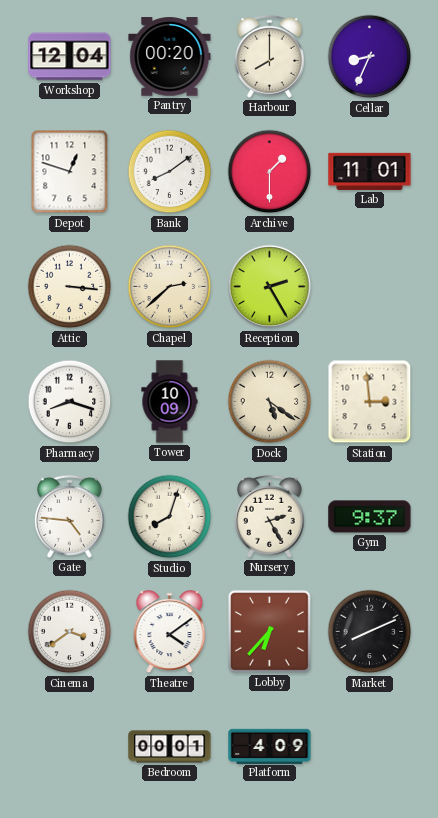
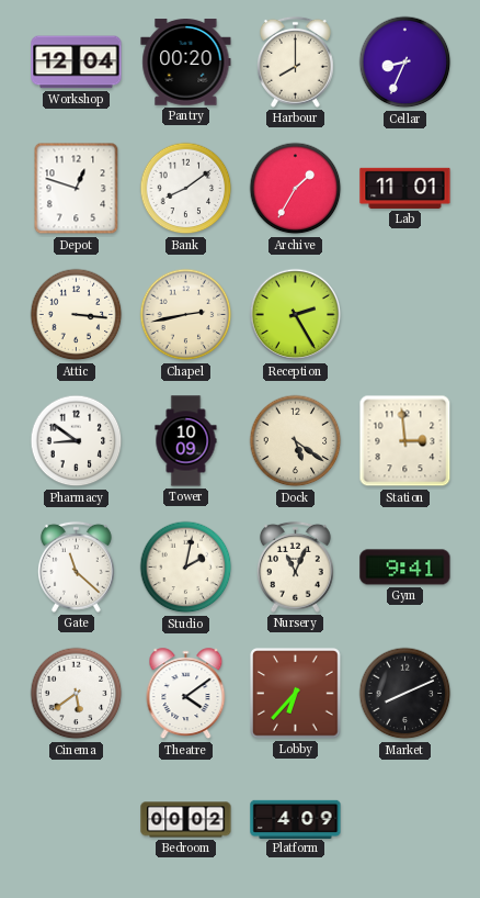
Archive: 1:30 -> 1:35
Chapel: 2:38 -> 2:43
Pharmacy: 8:18 -> 8:51
Gate: 4:46 -> 11:22
Studio: 8:03 -> 2:02
Nursery: 2:25 -> 11:04
Gym: 9:37 -> 9:41
Cinema: 3:39 -> 5:39
Bedroom: 00:01 -> 00:02
